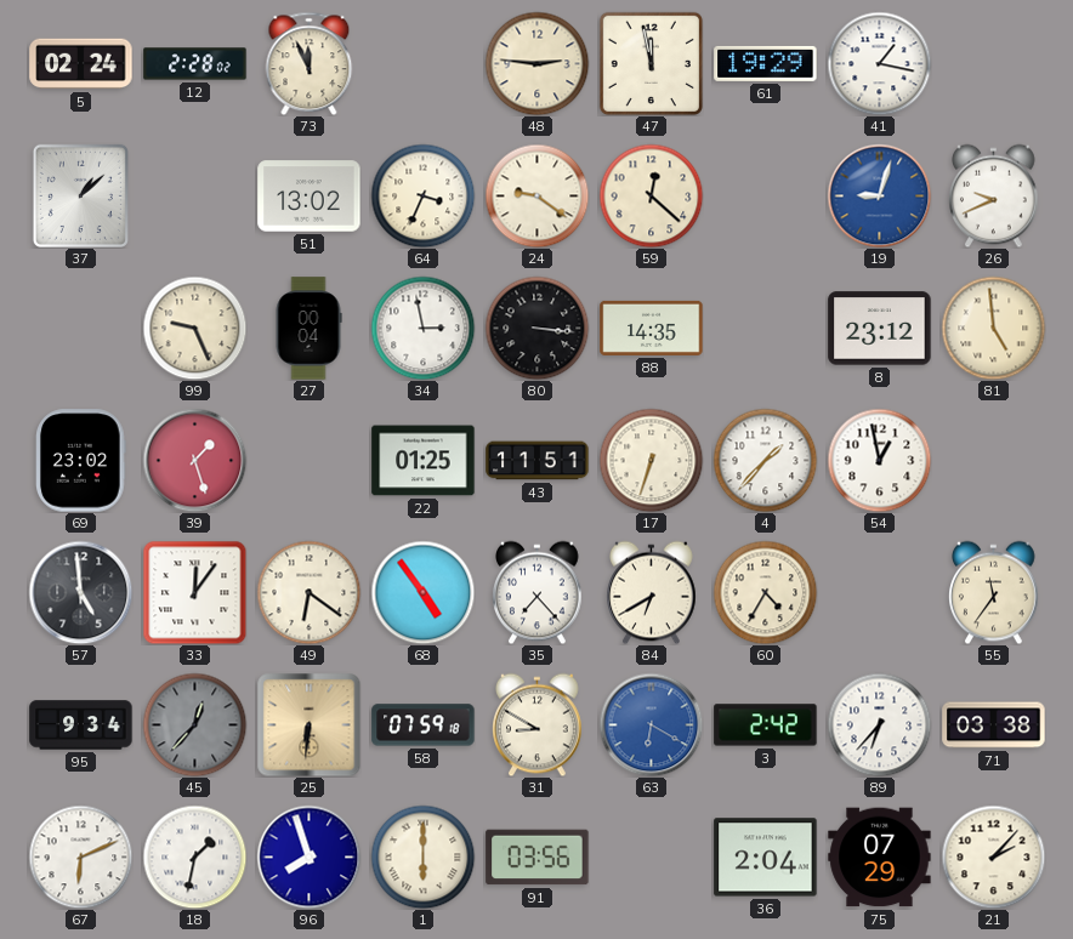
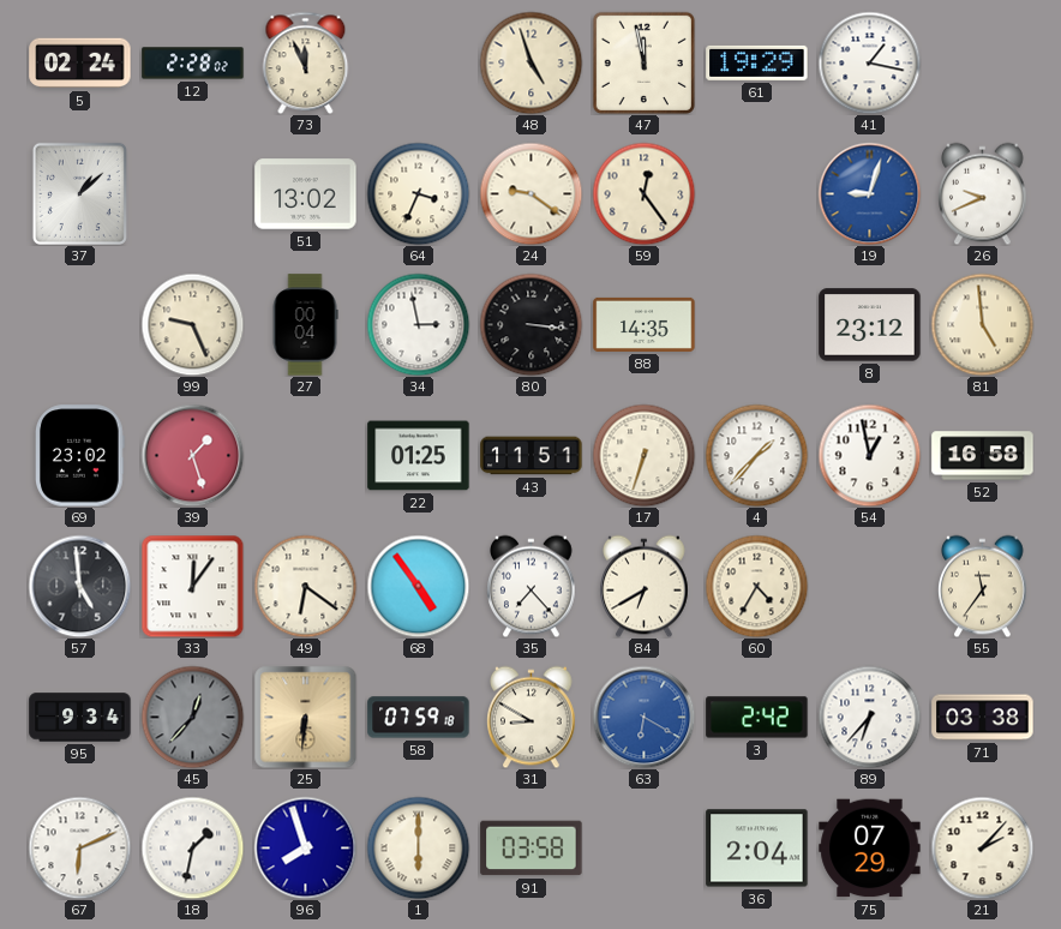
48: 2:46 -> 4:57
59: 12:22 -> 12:24
52: none -> 16:58
91: 03:56 -> 03:58
